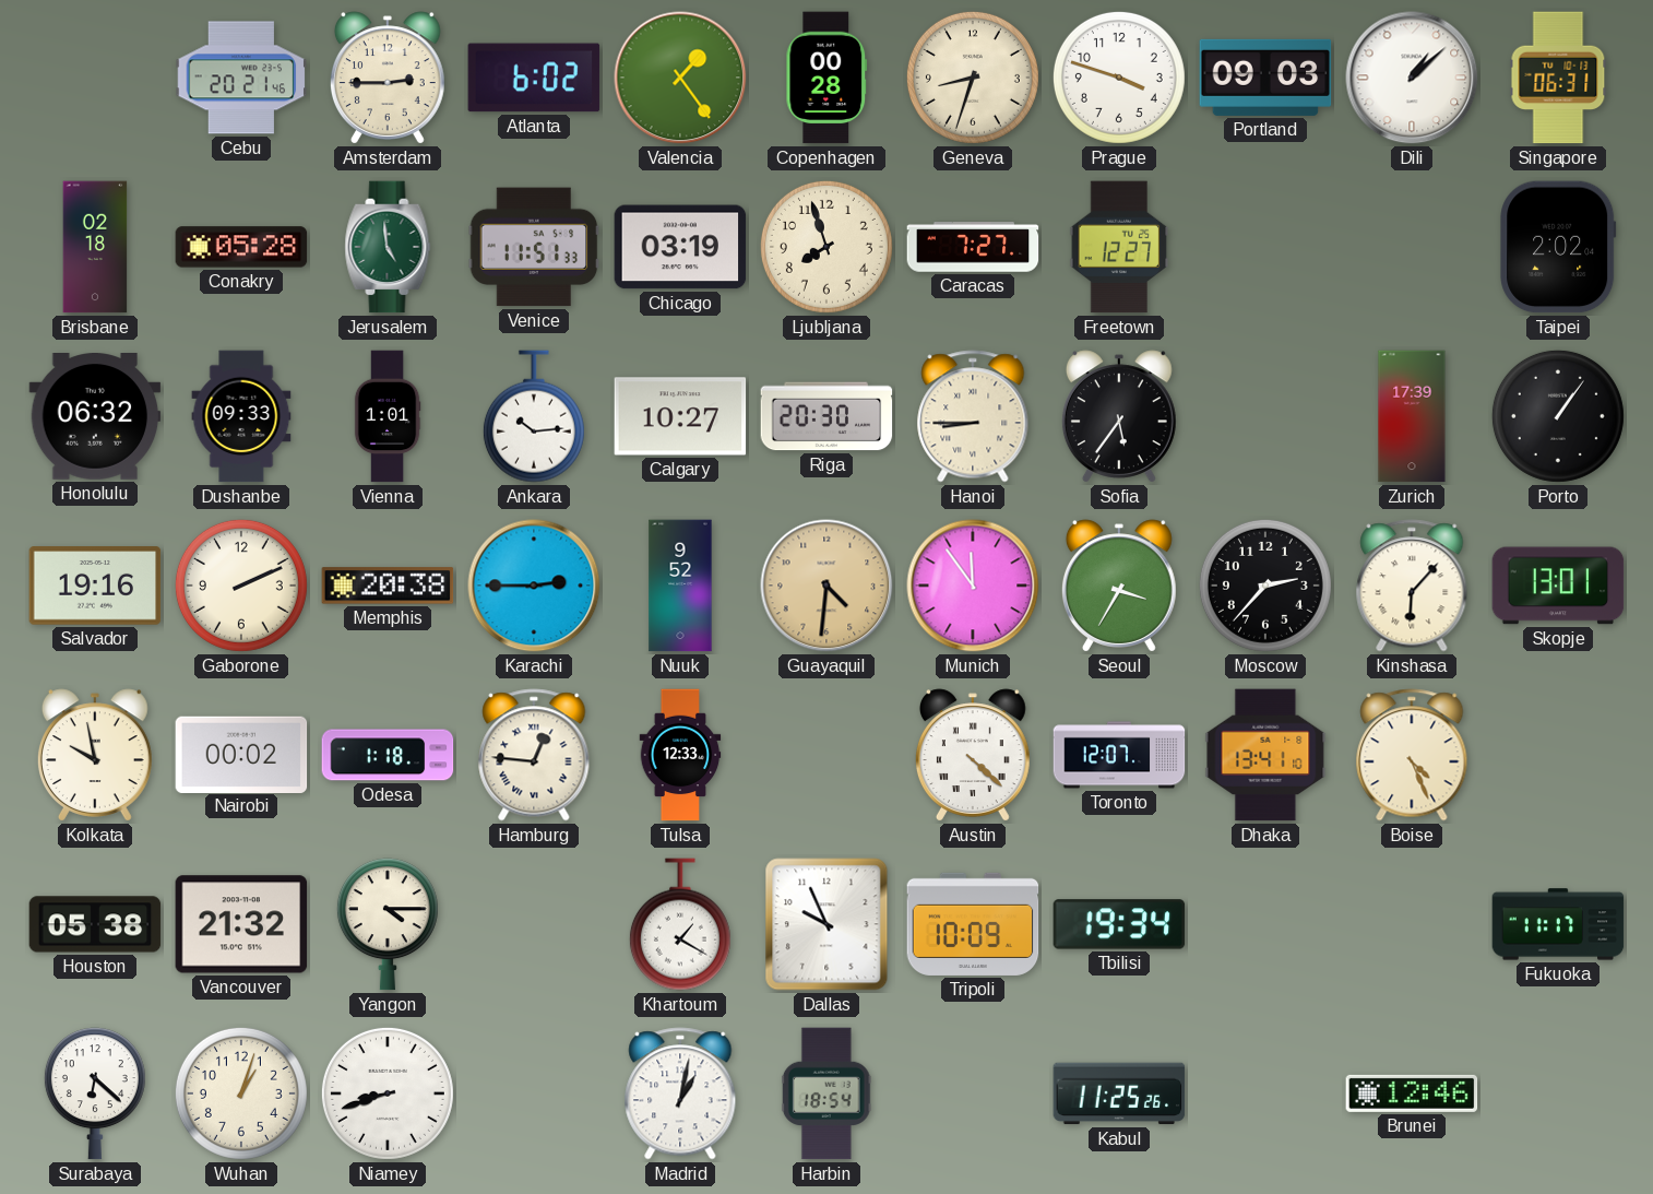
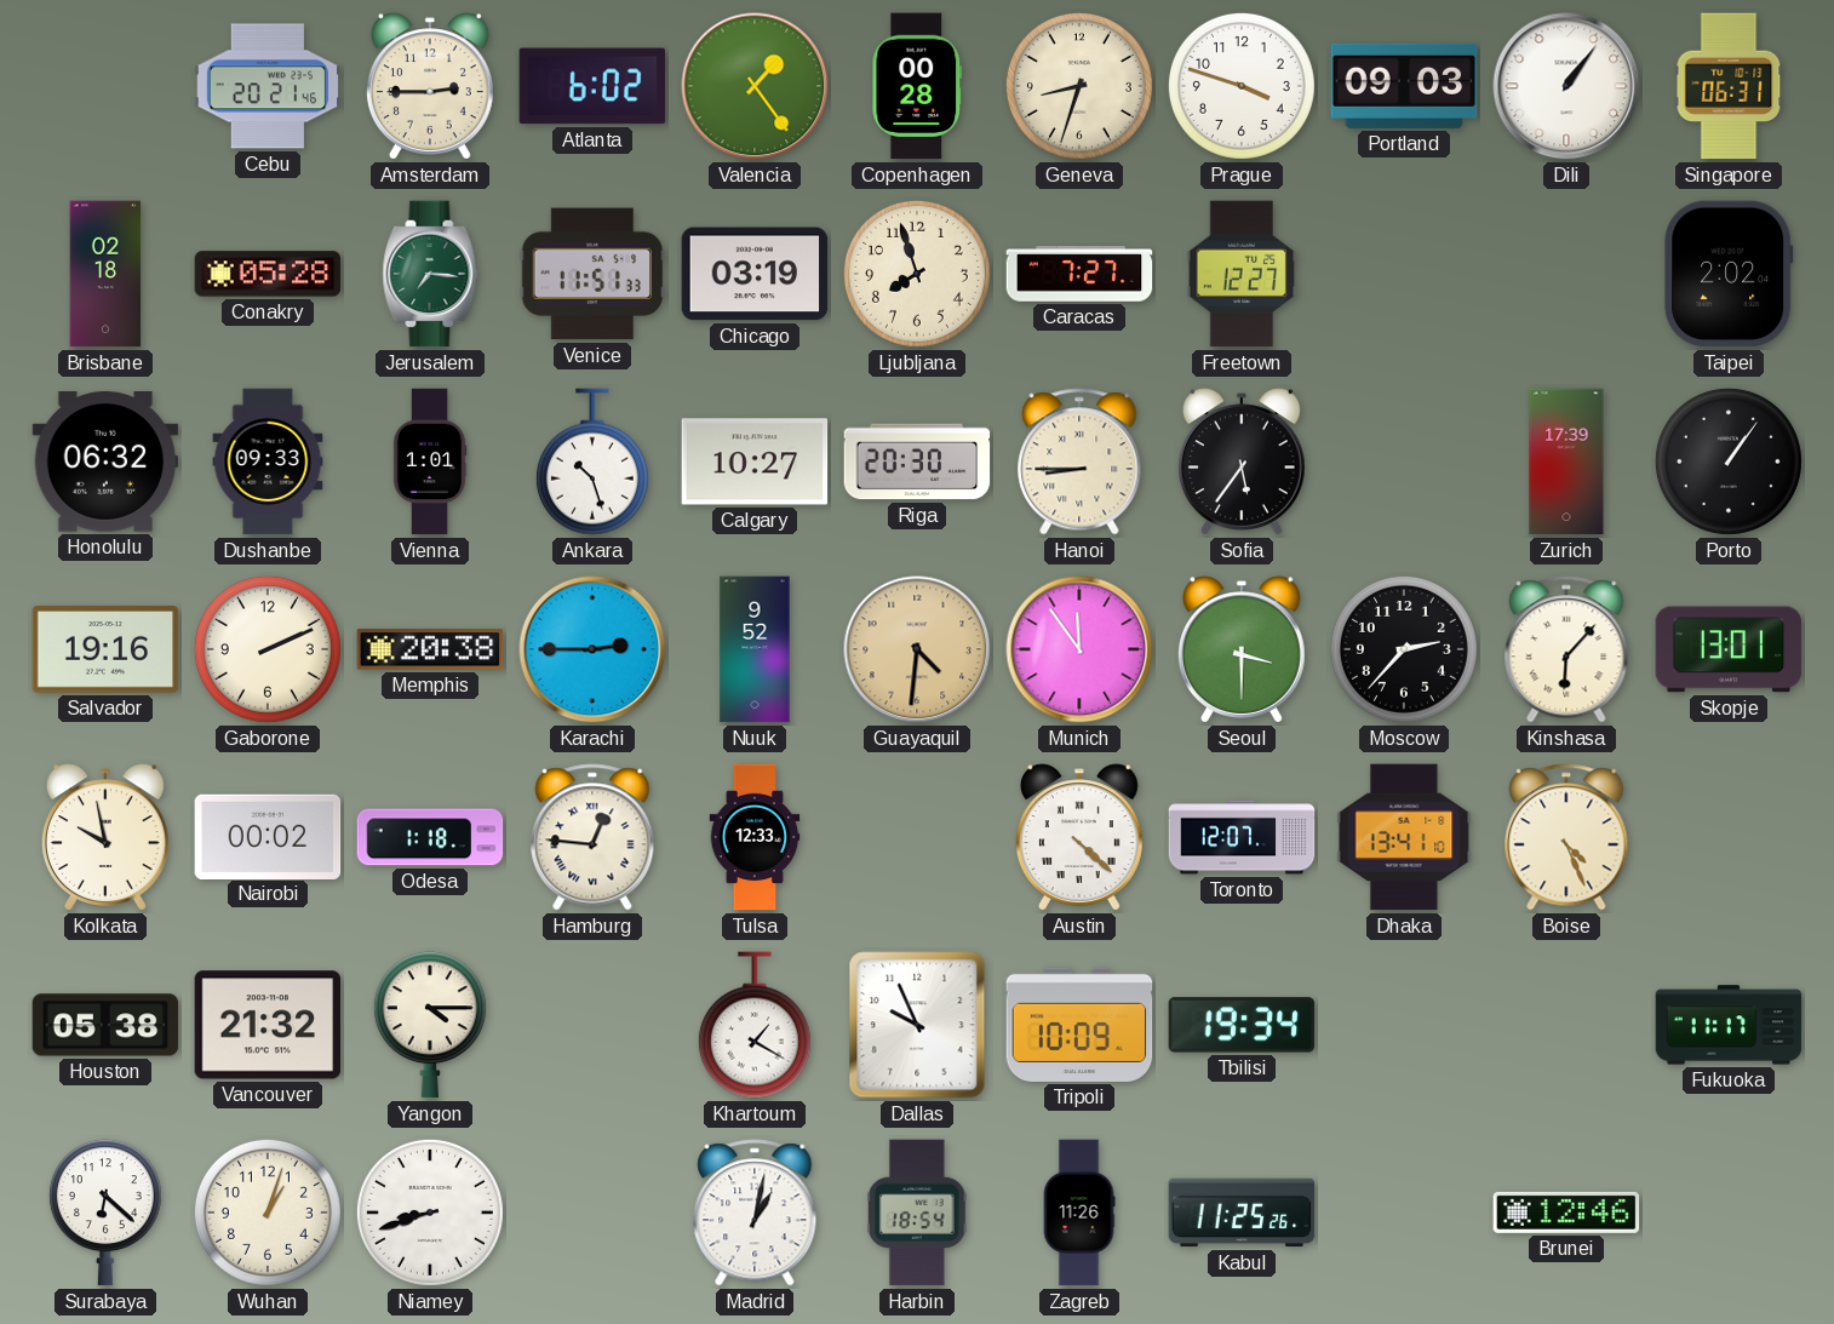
Dili: 1:08 -> 1:06
Jerusalem: 4:59 -> 7:16
Ankara: 10:14 -> 10:27
Seoul: 3:35 -> 3:30
Zagreb: none -> 11:26
